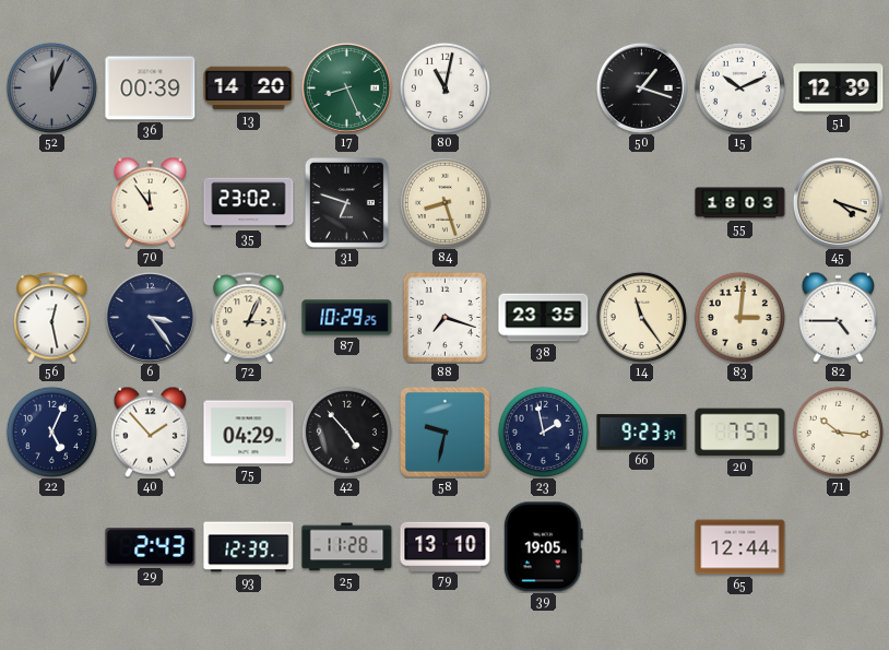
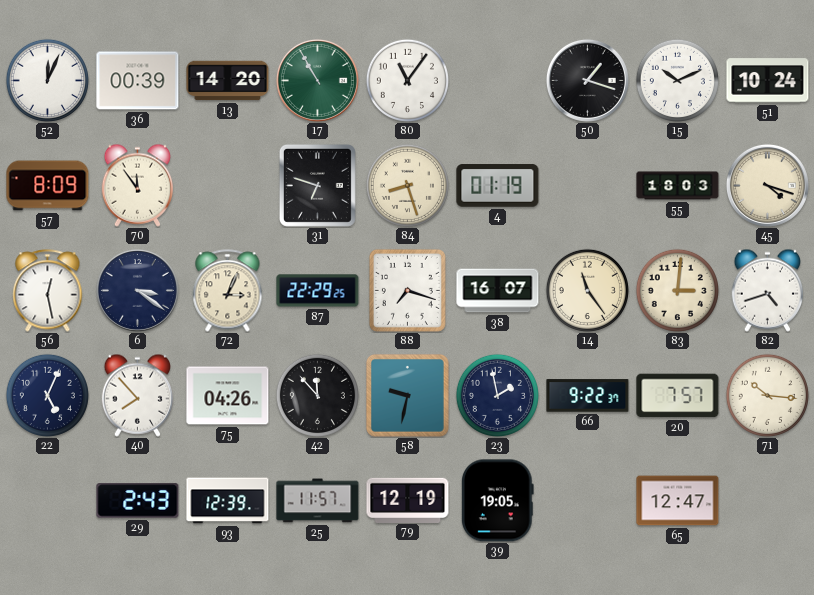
52 dial: grey -> white
17: 8:26 -> 10:55
80: 11:02 -> 11:06
51: 12:39 -> 10:24
57: none -> 8:09
35: 23:02 -> none
4: none -> 01:19
6: 3:24 -> 3:21
87: 10:29 -> 22:29
38: 23:35 -> 16:07
82: 4:45 -> 4:42
40: 1:53 -> 7:53
75: 04:29 -> 04:26
42: 4:53 -> 11:53
66: 9:23 -> 9:22
25: 11:28 -> 11:57
79: 13:10 -> 12:19
65: 12:44 -> 12:47
